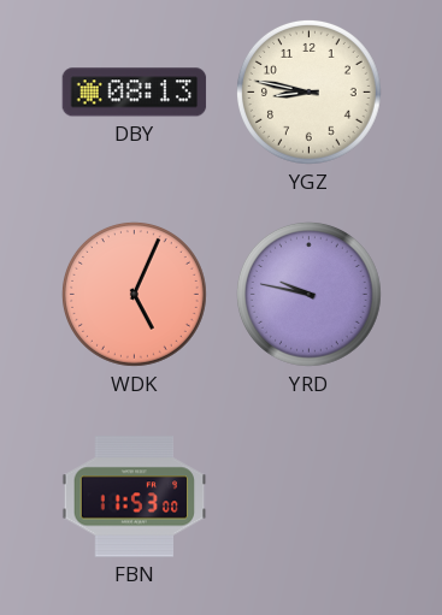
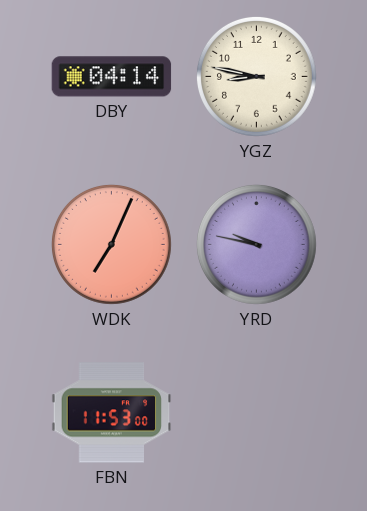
DBY: 08:13 -> 04:14
WDK: 5:04 -> 7:04
